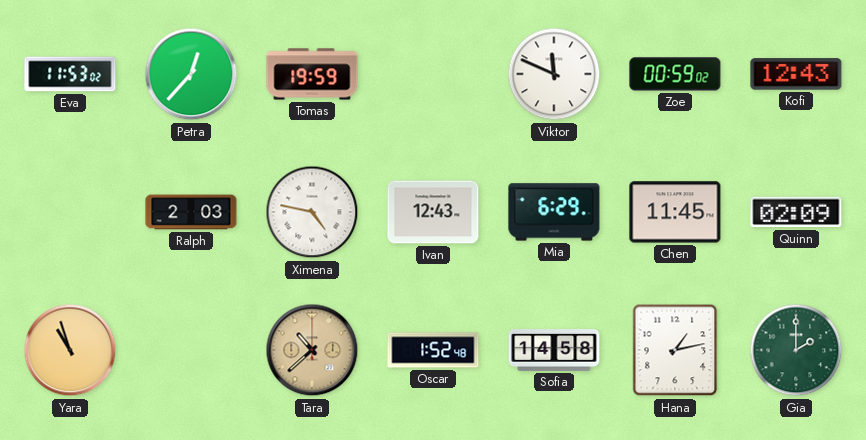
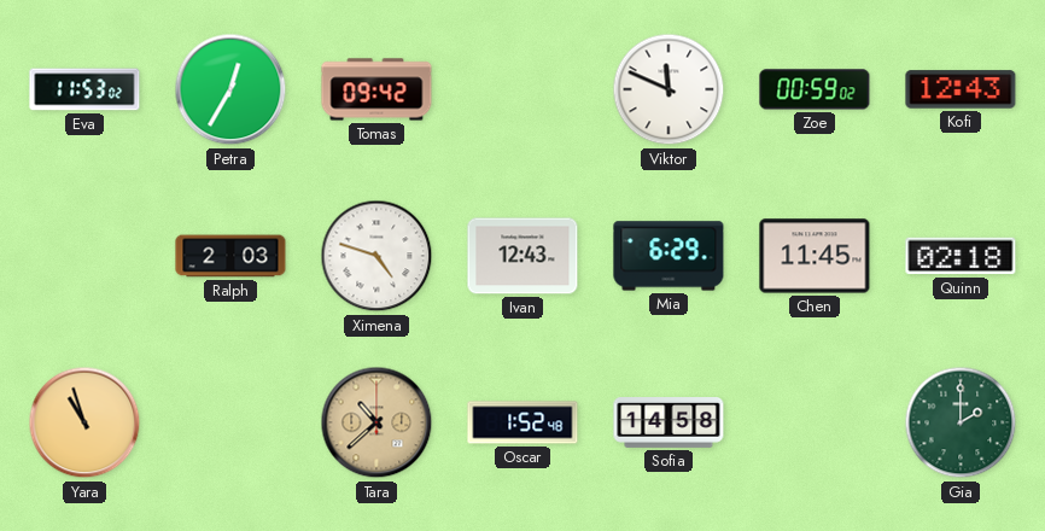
Petra: 12:37 -> 12:35
Tomas: 19:59 -> 09:42
Ximena: 4:47 -> 4:48
Quinn: 02:09 -> 02:18
Hana: 1:13 -> none
